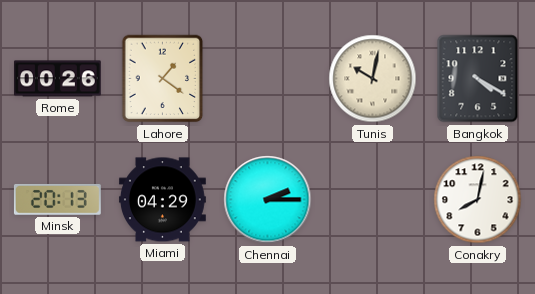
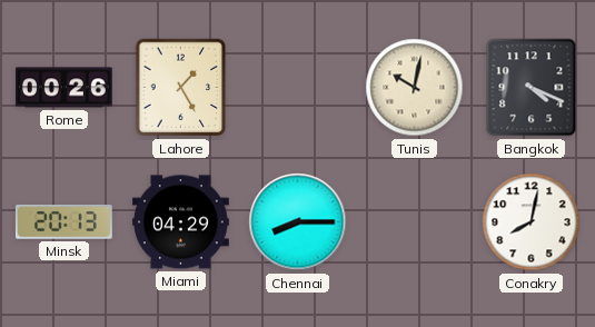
Lahore: 1:21 -> 1:25
Bangkok: 4:20 -> 4:19
Chennai: 2:15 -> 8:15
